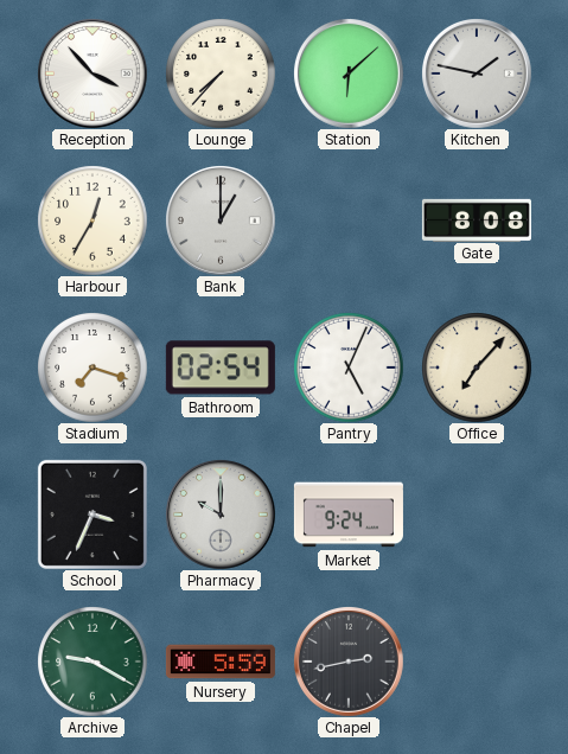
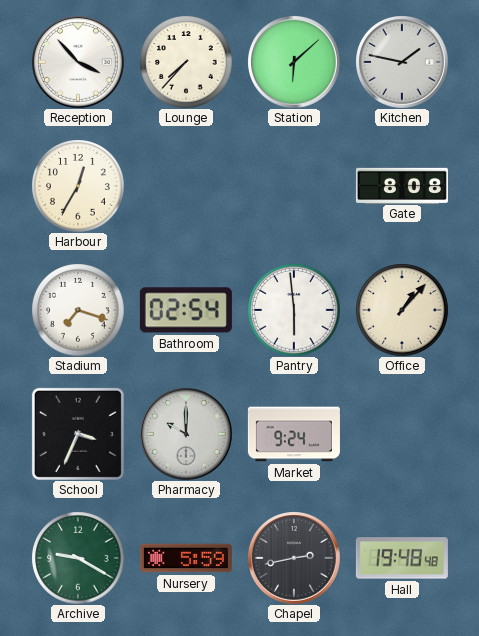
Bank: 1:00 -> none
Pantry: 5:04 -> 5:59
Office: 7:07 -> 1:07
Hall: none -> 19:48
